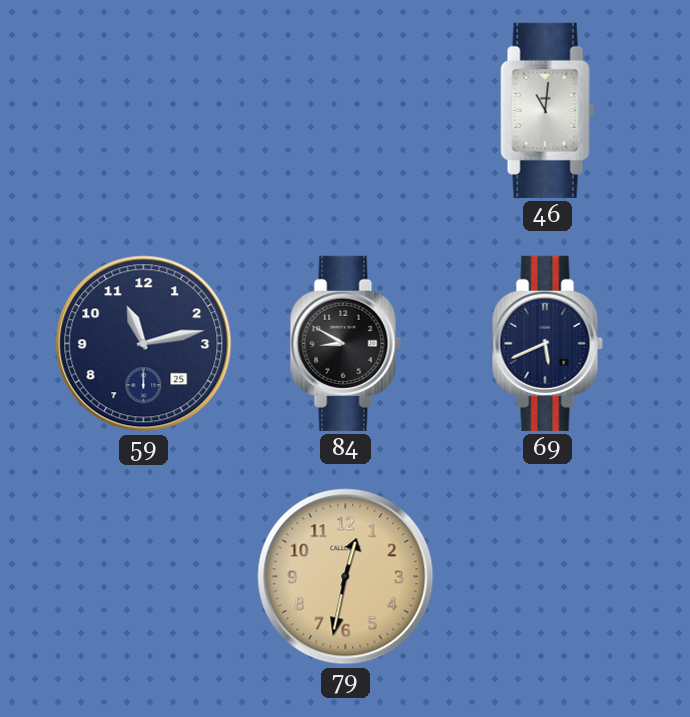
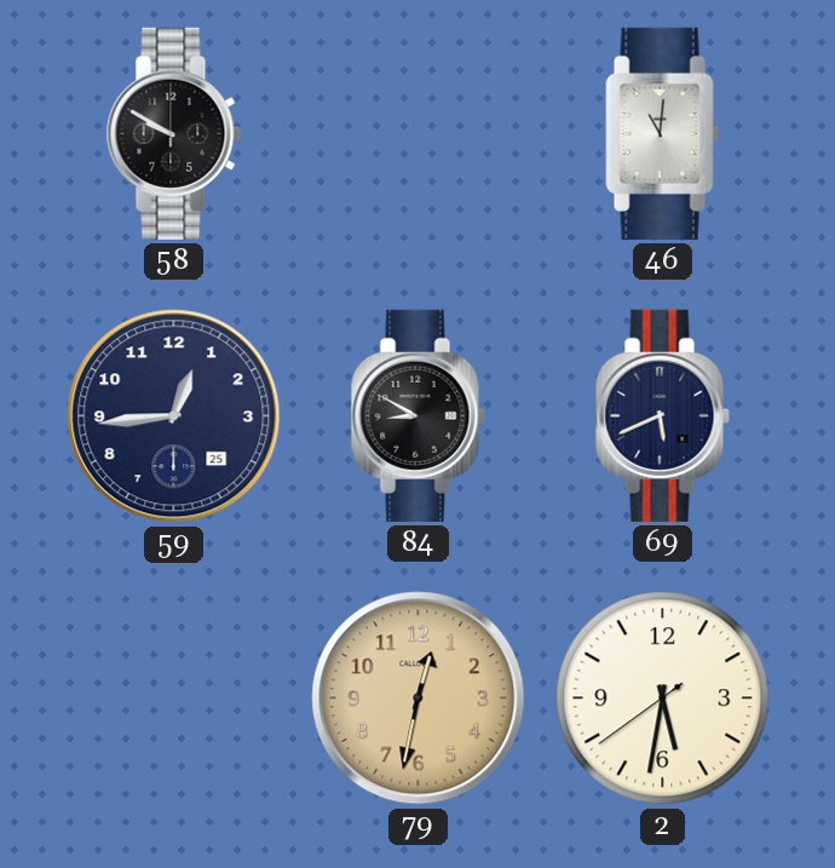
58: none -> 9:50
59: 11:13 -> 12:44
2: none -> 5:31
